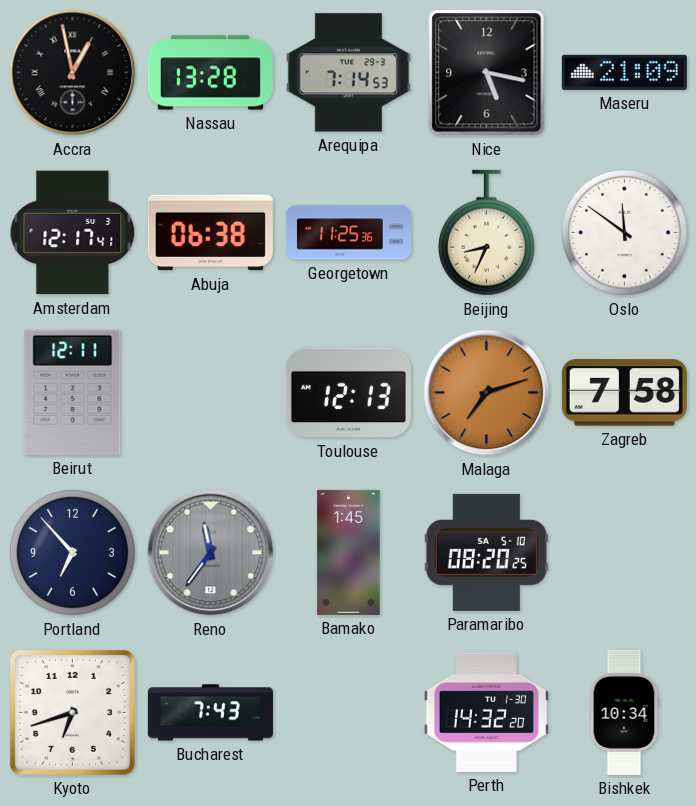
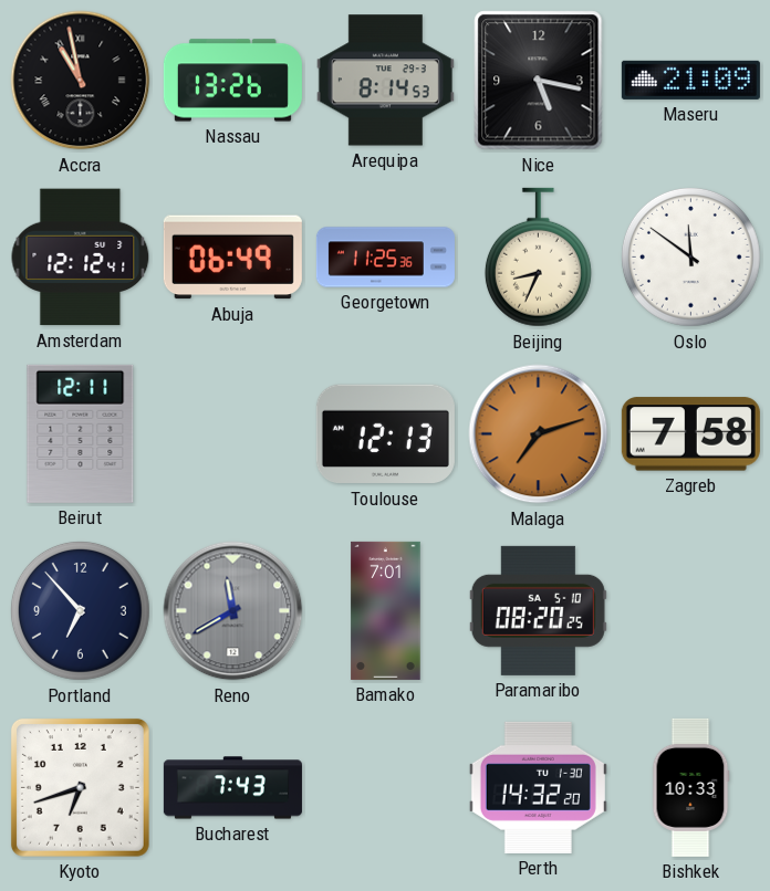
Accra: 12:58 -> 10:58
Nassau: 13:28 -> 13:26
Arequipa: 7:14 -> 8:14
Amsterdam: 12:17 -> 12:12
Abuja: 06:38 -> 06:49
Reno: 11:36 -> 11:40
Bamako: 1:45 -> 7:01
Bishkek: 10:34 -> 10:33
